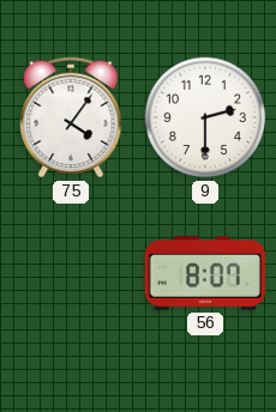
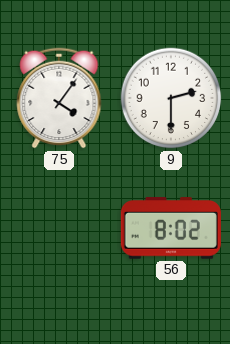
56: 8:07 -> 8:02
